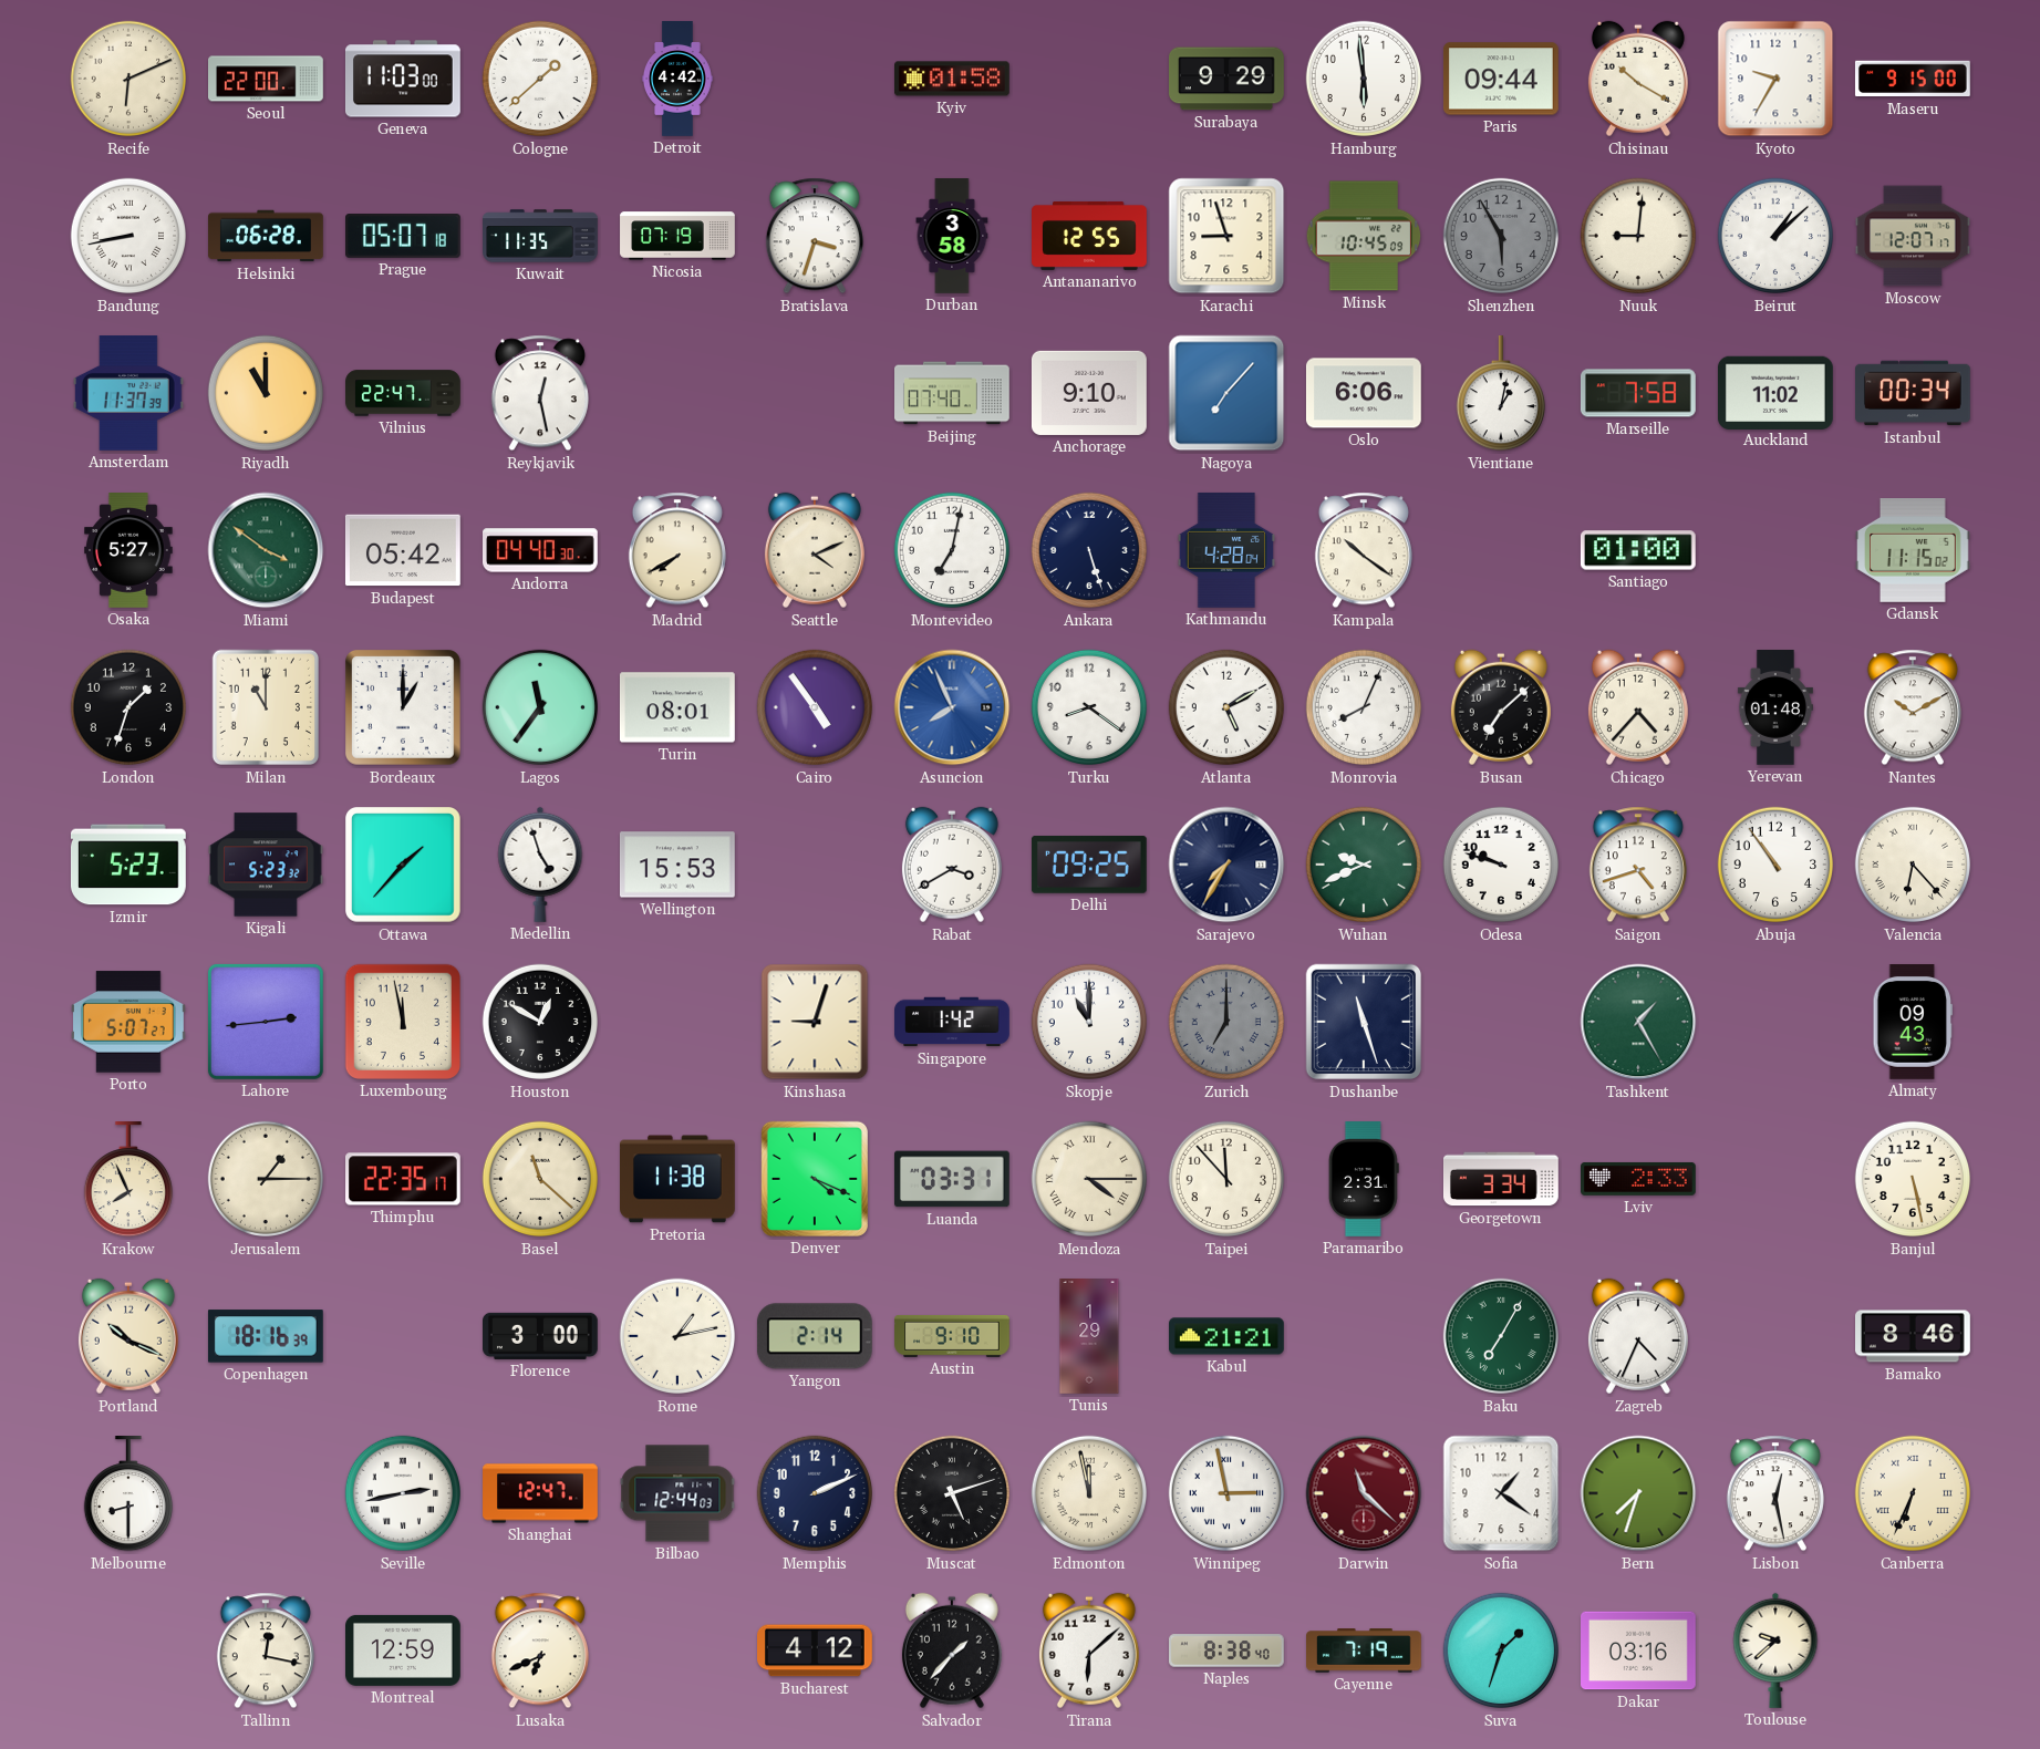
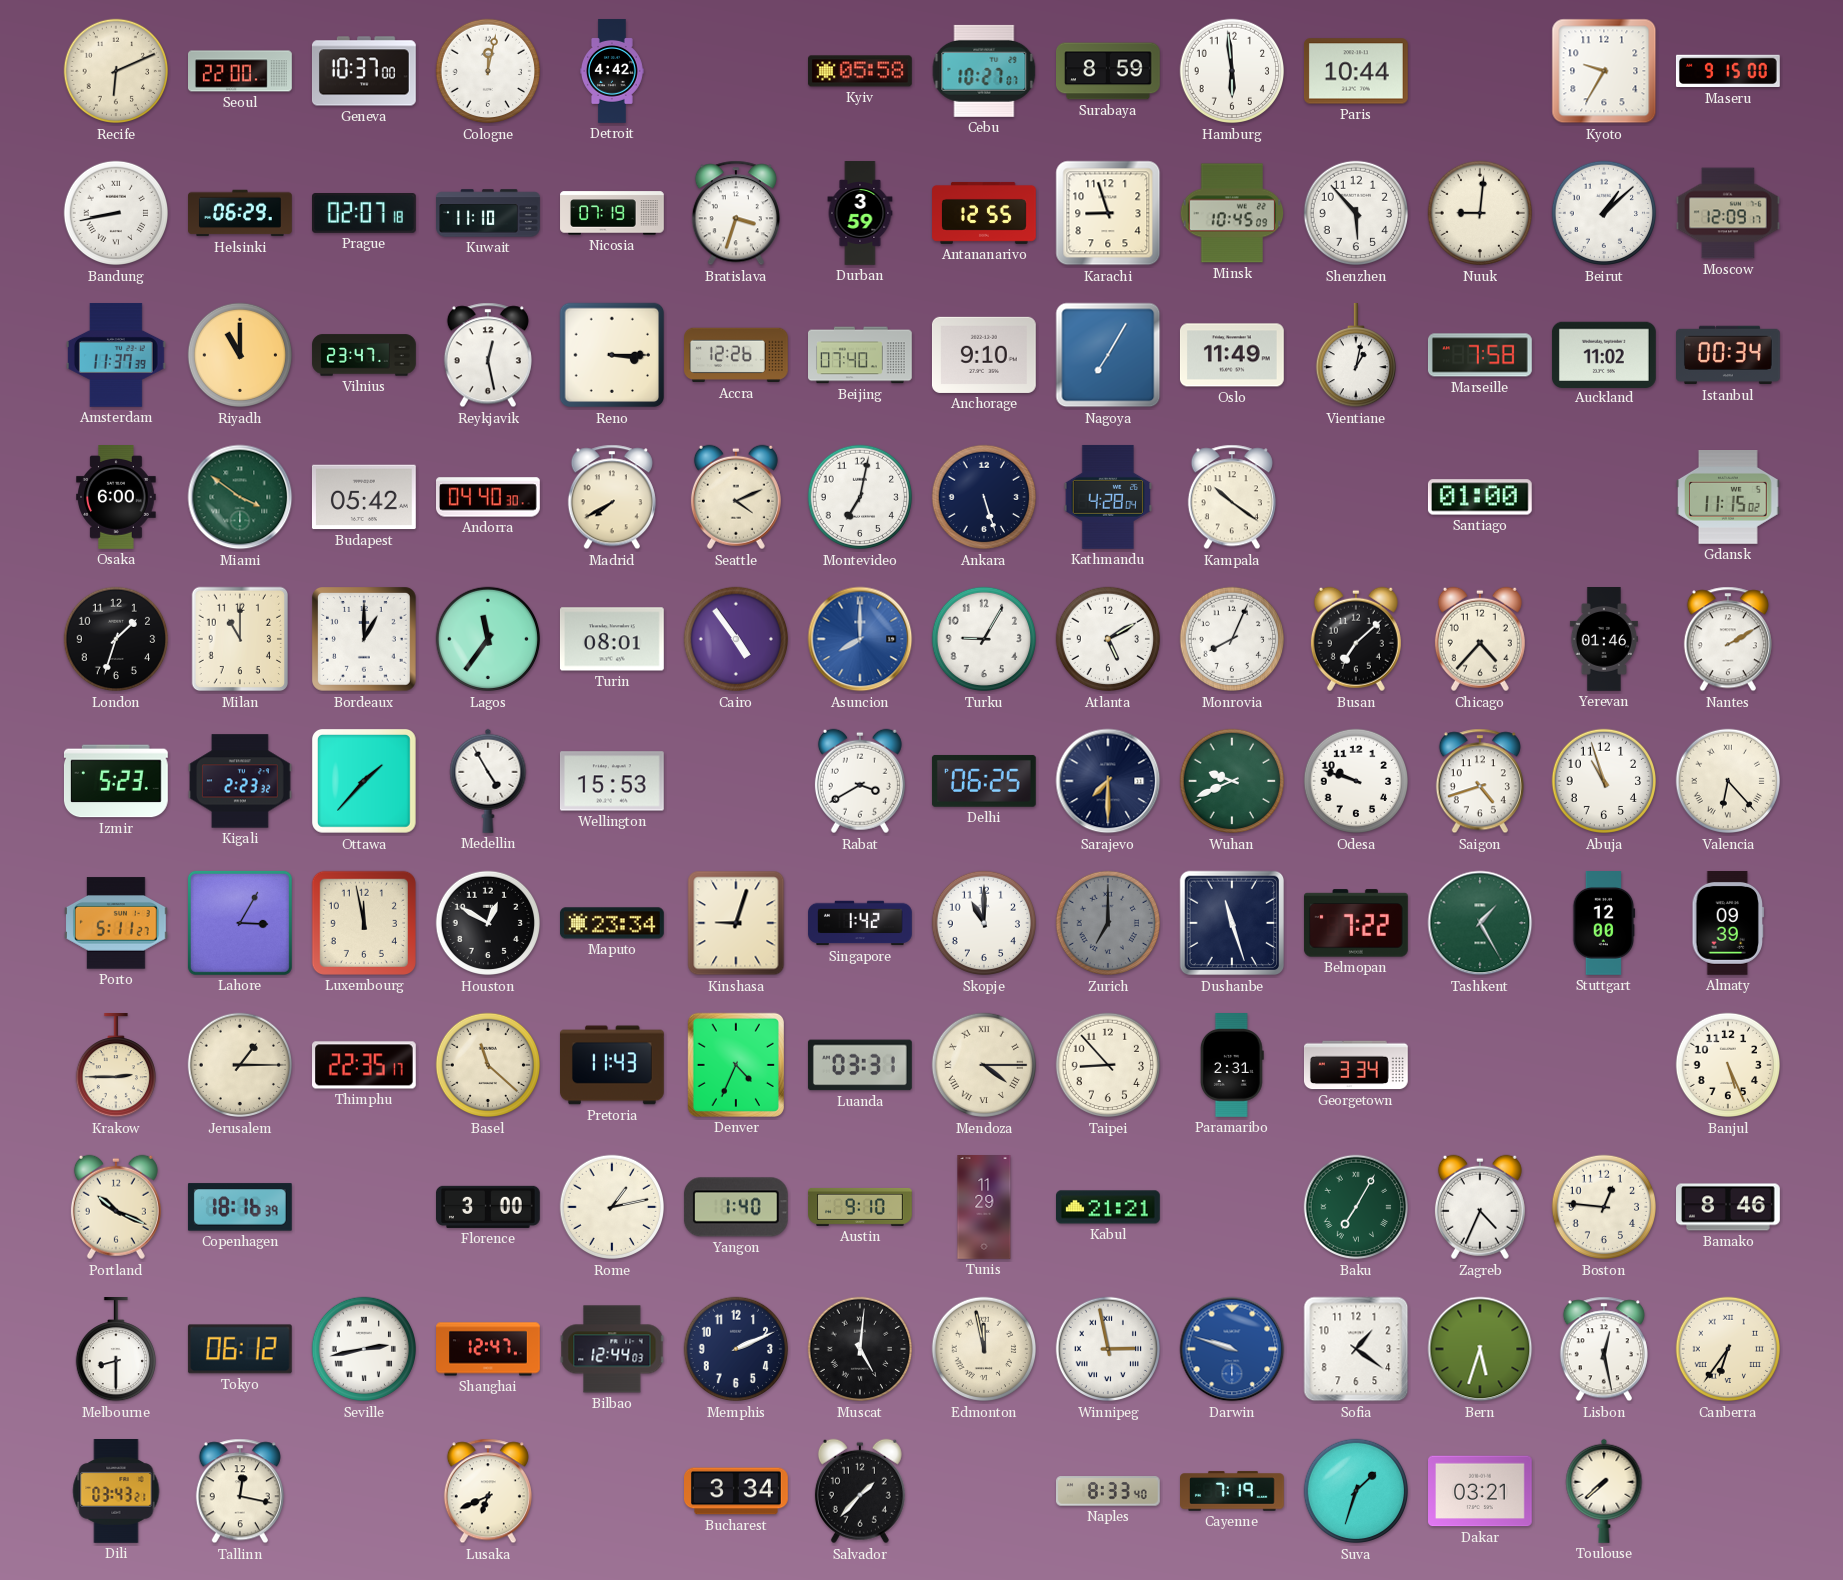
Geneva: 11:03 -> 10:37
Cologne: 1:38 -> 12:02
Kyiv: 01:58 -> 05:58
Cebu: none -> 10:27
Surabaya: 9:29 -> 8:59
Paris: 09:44 -> 10:44
Chisinau: 10:20 -> none
Helsinki: 06:28 -> 06:29
Prague: 05:07 -> 02:07
Kuwait: 11:35 -> 11:10
Durban: 3:58 -> 3:59
Shenzhen: 5:55 -> 5:53
Shenzhen dial: grey -> white
Moscow: 12:07 -> 12:09
Vilnius: 22:47 -> 23:47
Reno: none -> 3:15
Accra: none -> 12:26
Nagoya: 7:07 -> 7:05
Oslo: 6:06 -> 11:49
Osaka: 5:27 -> 6:00
Asuncion: 7:56 -> 8:00
Turku: 8:21 -> 9:05
Yerevan: 01:48 -> 01:46
Nantes: 10:10 -> 2:10
Kigali: 5:23 -> 2:23
Medellin: 4:57 -> 4:55
Delhi: 09:25 -> 06:25
Sarajevo: 7:35 -> 7:30
Abuja: 10:54 -> 10:57
Porto: 5:07 -> 5:11
Lahore: 2:44 -> 3:05
Maputo: none -> 23:34
Belmopan: none -> 7:22
Stuttgart: none -> 12:00
Almaty: 09:43 -> 09:39
Krakow: 7:56 -> 2:45
Pretoria: 11:38 -> 11:43
Denver: 4:19 -> 4:34
Taipei: 11:53 -> 8:53
Lviv: 2:33 -> none
Banjul: 5:28 -> 5:26
Yangon: 2:14 -> 1:40
Tunis: 1:29 -> 11:29
Boston: none -> 12:46
Tokyo: none -> 06:12
Muscat: 5:12 -> 5:01
Darwin: 11:22 -> 9:48
Darwin dial: burgundy -> blue
Bern: 7:33 -> 5:33
Canberra: 6:34 -> 6:36
Dili: none -> 03:43
Montreal: 12:59 -> none
Bucharest: 4:12 -> 3:34
Tirana: 6:08 -> none
Naples: 8:38 -> 8:33
Dakar: 03:16 -> 03:21
Toulouse: 9:38 -> 7:38
